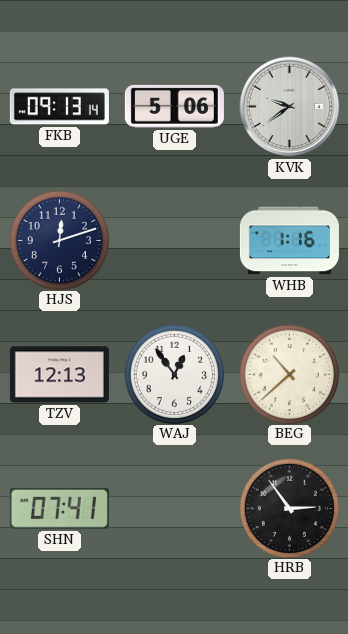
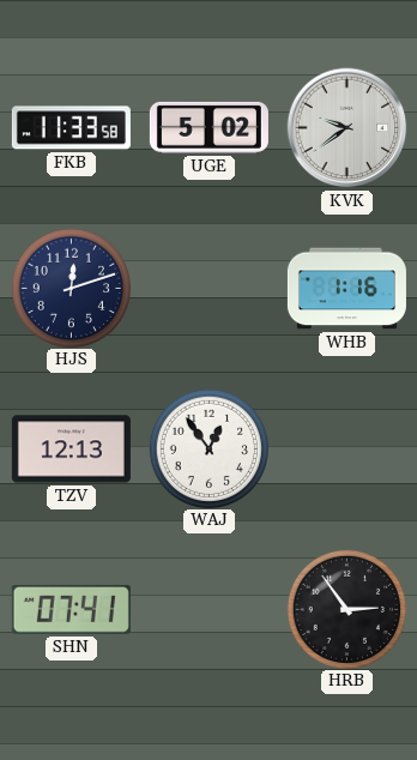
FKB: 09:13 -> 11:33
UGE: 5:06 -> 5:02
BEG: 10:38 -> none
